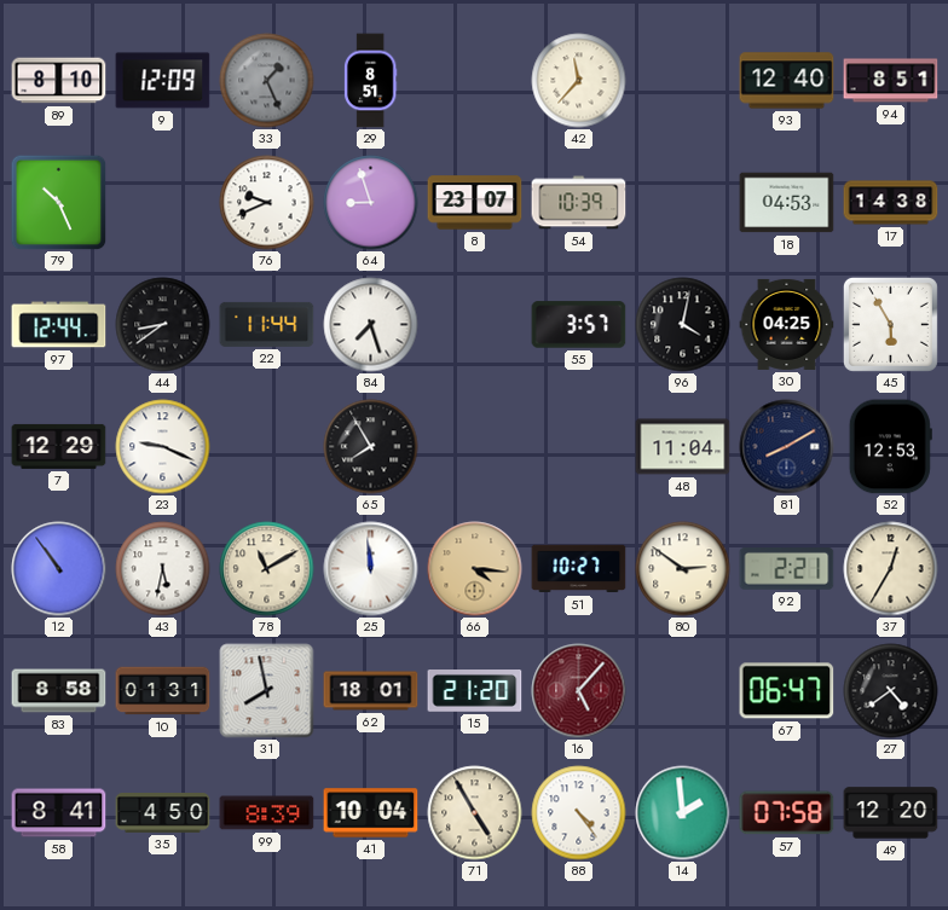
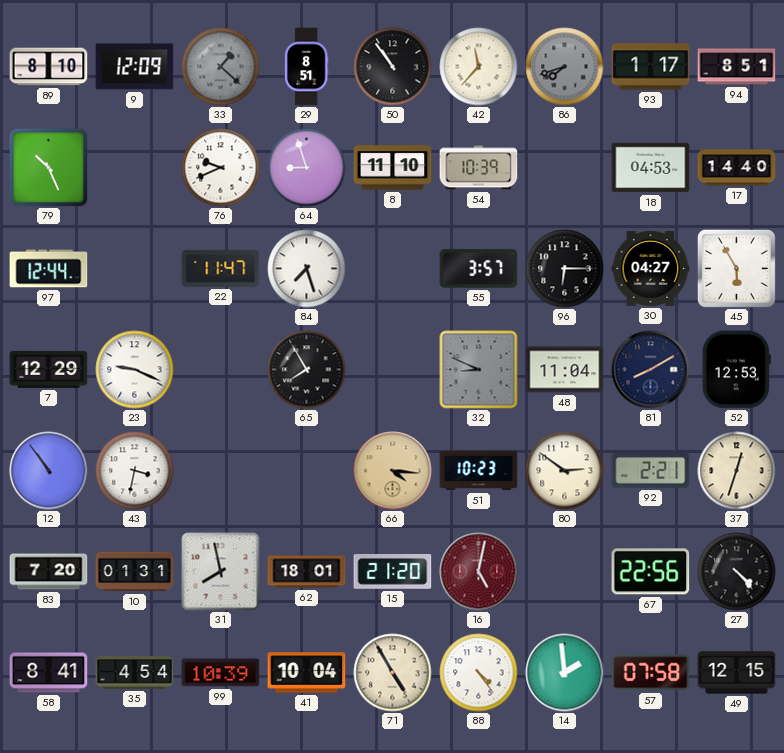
33: 1:26 -> 1:22
50: none -> 10:54
86: none -> 7:42
93: 12:40 -> 1:17
8: 23:07 -> 11:10
17: 14:38 -> 14:40
44: 8:39 -> none
22: 11:44 -> 11:47
96: 4:02 -> 6:15
30: 04:25 -> 04:27
32: none -> 8:49
43: 5:32 -> 3:32
78: 11:10 -> none
25: 11:59 -> none
51: 10:27 -> 10:23
37: 12:35 -> 12:33
83: 8:58 -> 7:20
16: 5:07 -> 5:02
67: 06:47 -> 22:56
27: 4:39 -> 4:23
35: 4:50 -> 4:54
99: 8:39 -> 10:39
49: 12:20 -> 12:15
